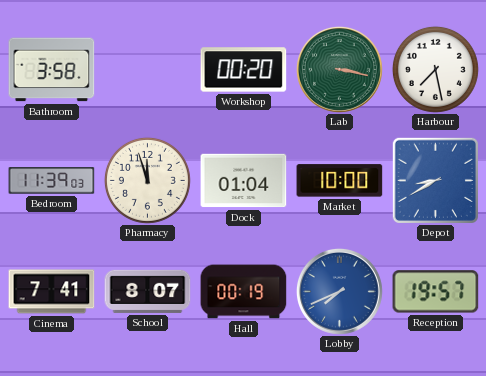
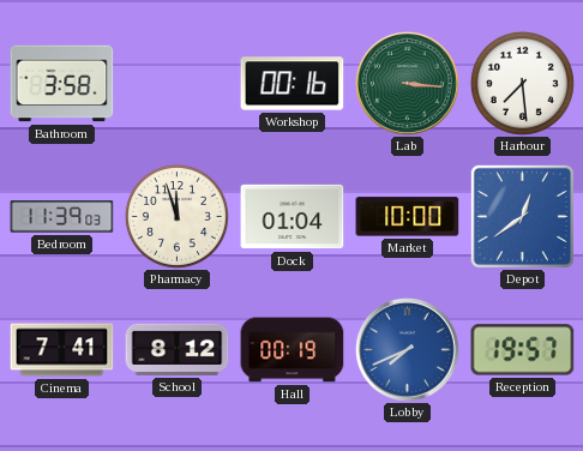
Workshop: 00:20 -> 00:16
Lab: 3:17 -> 3:16
Harbour: 7:28 -> 7:29
Depot: 8:40 -> 12:39
School: 8:07 -> 8:12
